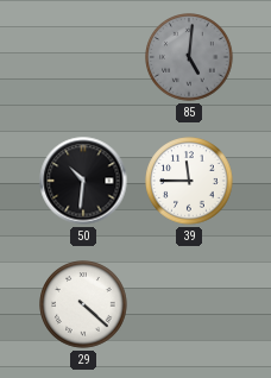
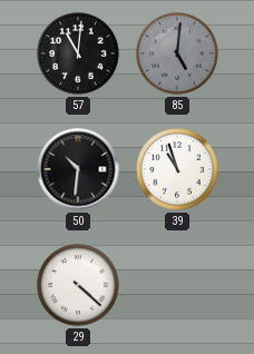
57: none -> 11:01
39: 11:45 -> 10:57
